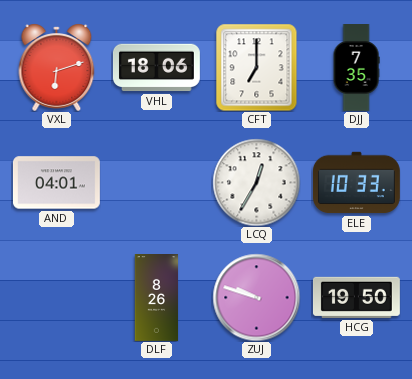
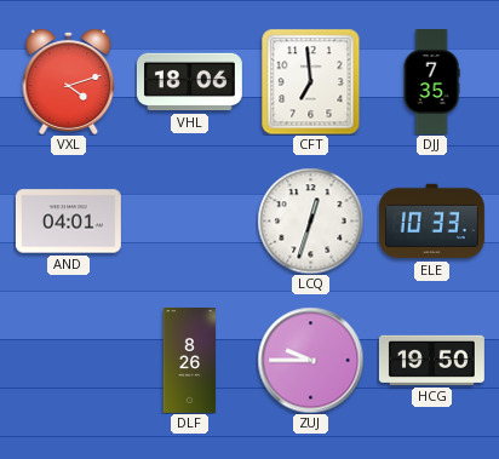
VXL: 6:12 -> 4:12
CFT: 7:00 -> 6:59
LCQ: 12:35 -> 12:33
ZUJ: 9:48 -> 9:45
